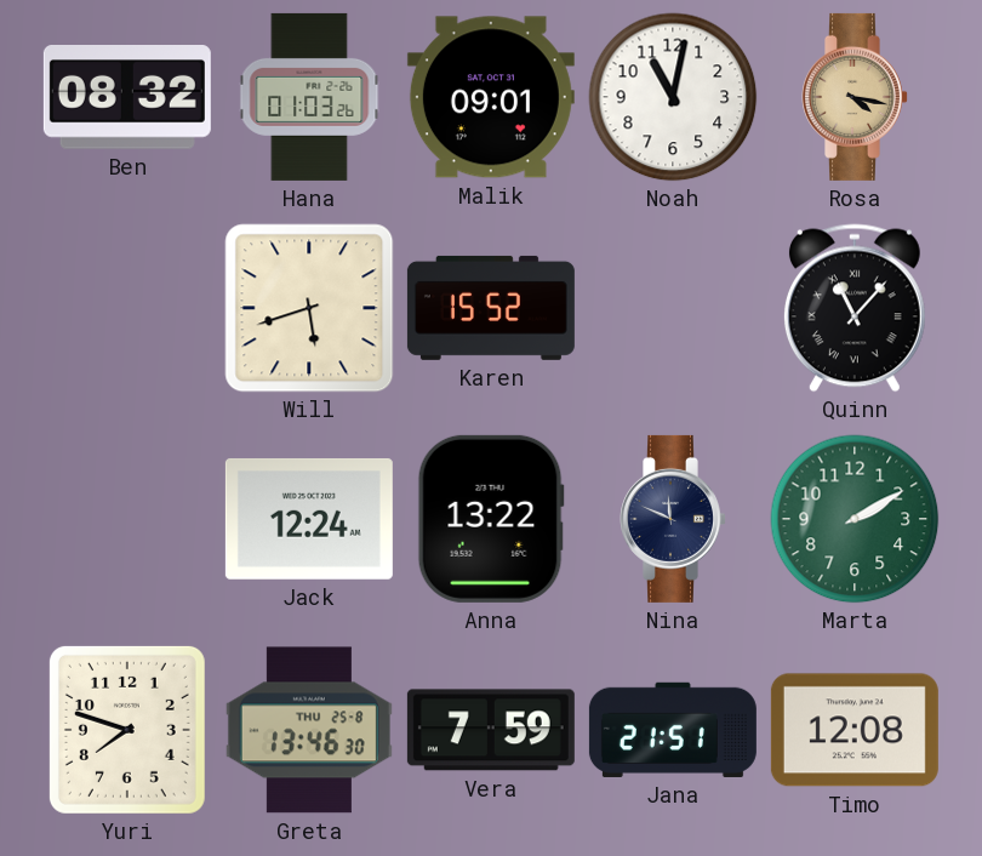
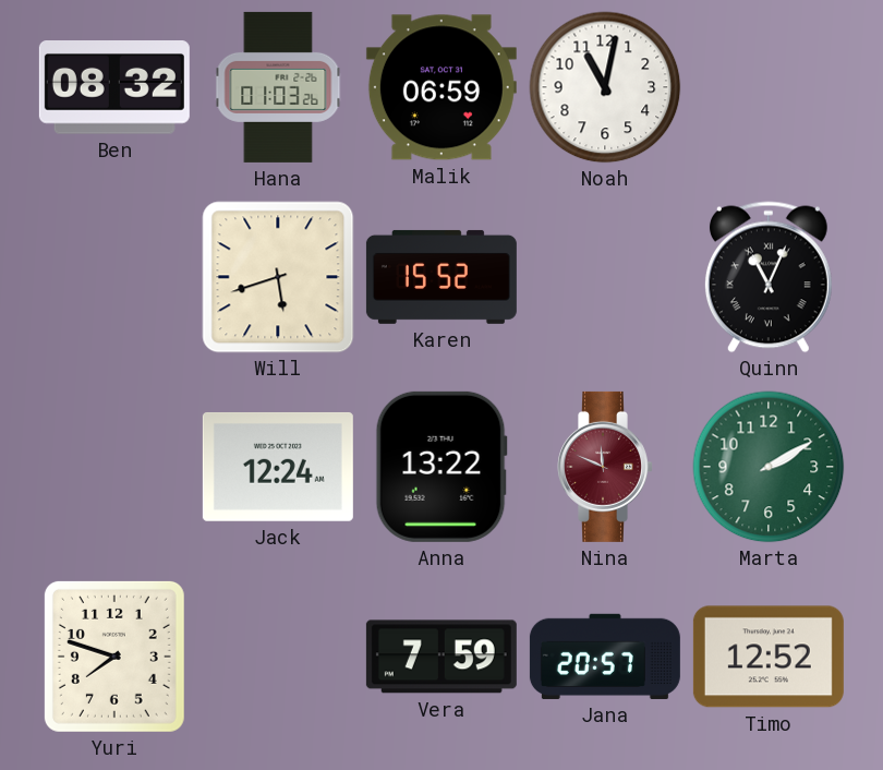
Malik: 09:01 -> 06:59
Rosa: 4:17 -> none
Quinn: 11:07 -> 11:04
Nina dial: navy -> burgundy
Greta: 13:46 -> none
Jana: 21:51 -> 20:57
Timo: 12:08 -> 12:52
